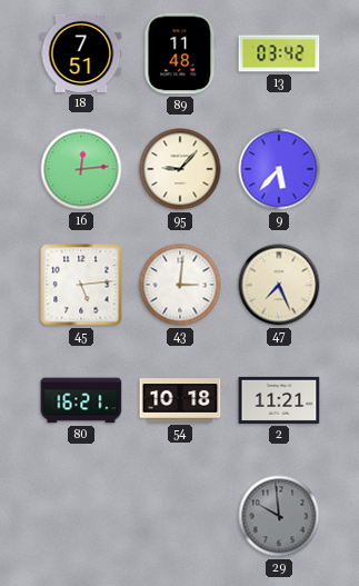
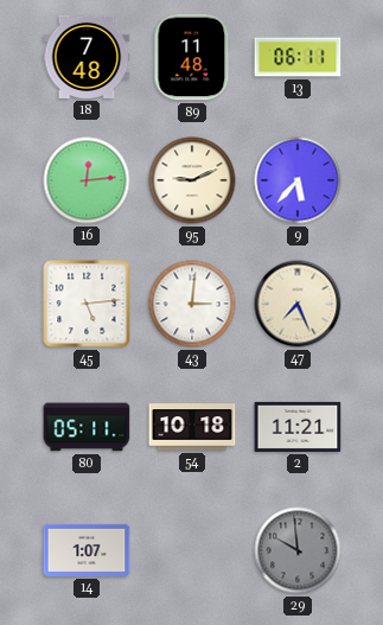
18: 7:51 -> 7:48
13: 03:42 -> 06:11
95: 9:07 -> 9:11
80: 16:21 -> 05:11
14: none -> 1:07
